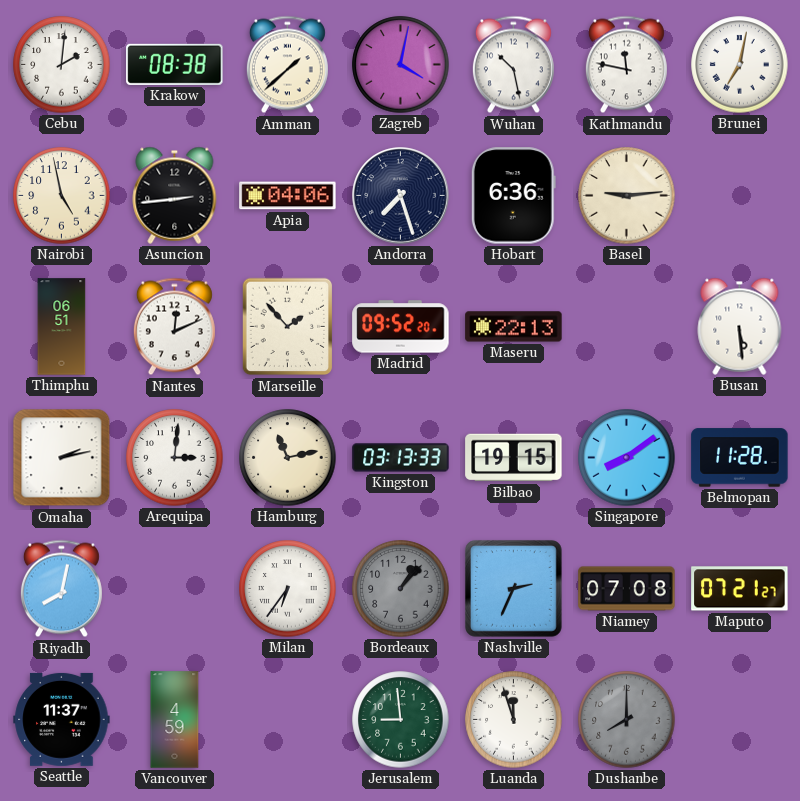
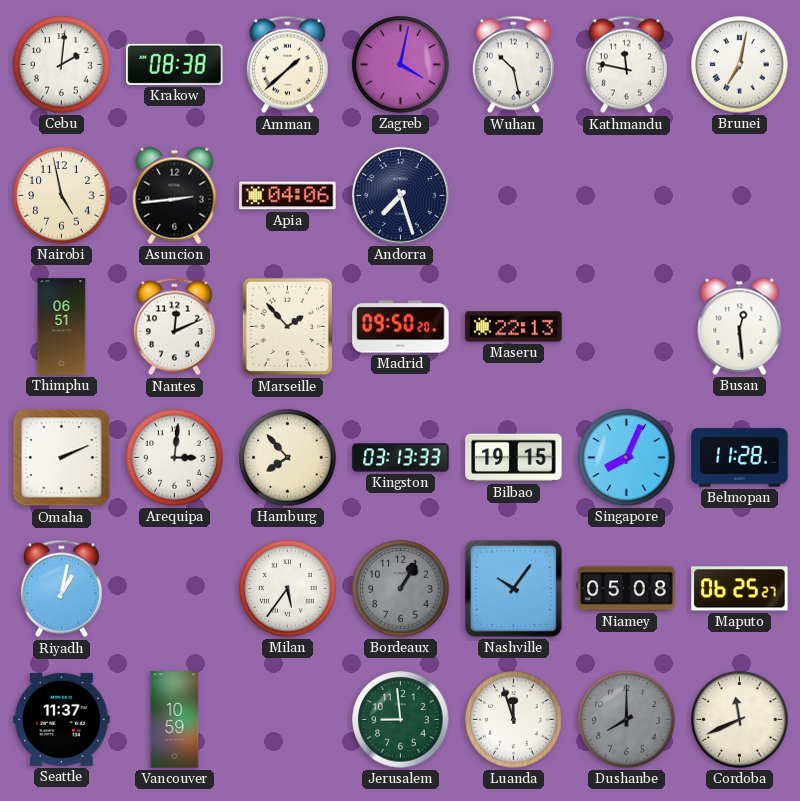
Hobart: 6:36 -> none
Basel: 9:14 -> none
Madrid: 09:52 -> 09:50
Busan: 5:29 -> 12:29
Omaha: 2:13 -> 2:11
Hamburg: 11:13 -> 7:53
Singapore: 8:09 -> 8:04
Riyadh: 8:02 -> 1:02
Milan: 6:36 -> 5:36
Bordeaux: 1:07 -> 1:05
Nashville: 2:34 -> 10:06
Niamey: 07:08 -> 05:08
Maputo: 07:21 -> 06:25
Vancouver: 4:59 -> 10:59
Cordoba: none -> 11:41
